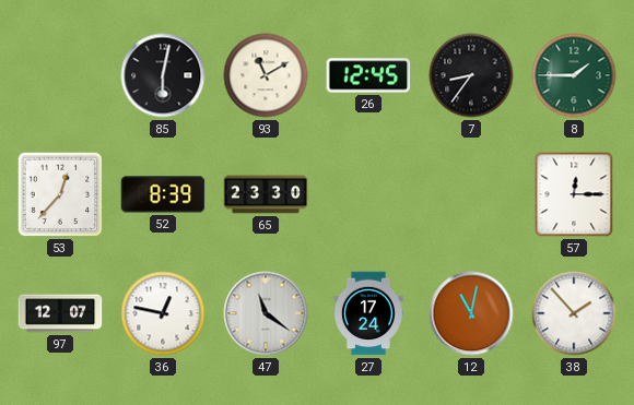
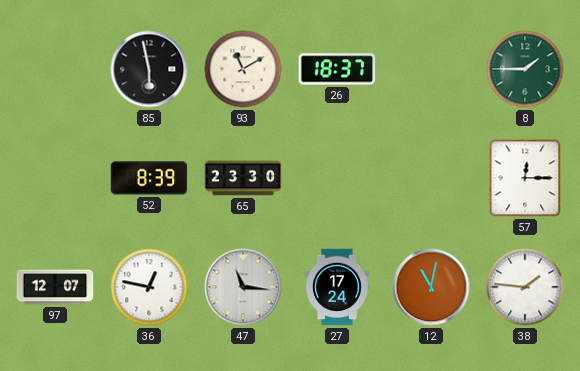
85: 6:02 -> 5:58
26: 12:45 -> 18:37
7: 8:36 -> none
53: 12:37 -> none
47: 11:21 -> 11:16
38: 1:53 -> 1:46
